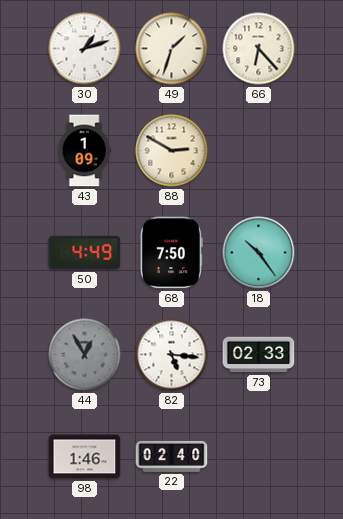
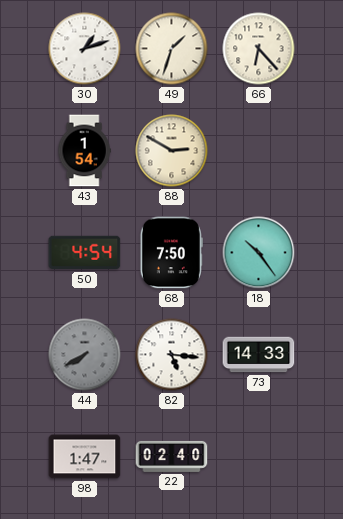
43: 1:09 -> 1:54
50: 4:49 -> 4:54
44: 12:55 -> 7:40
73: 02:33 -> 14:33
98: 1:46 -> 1:47
